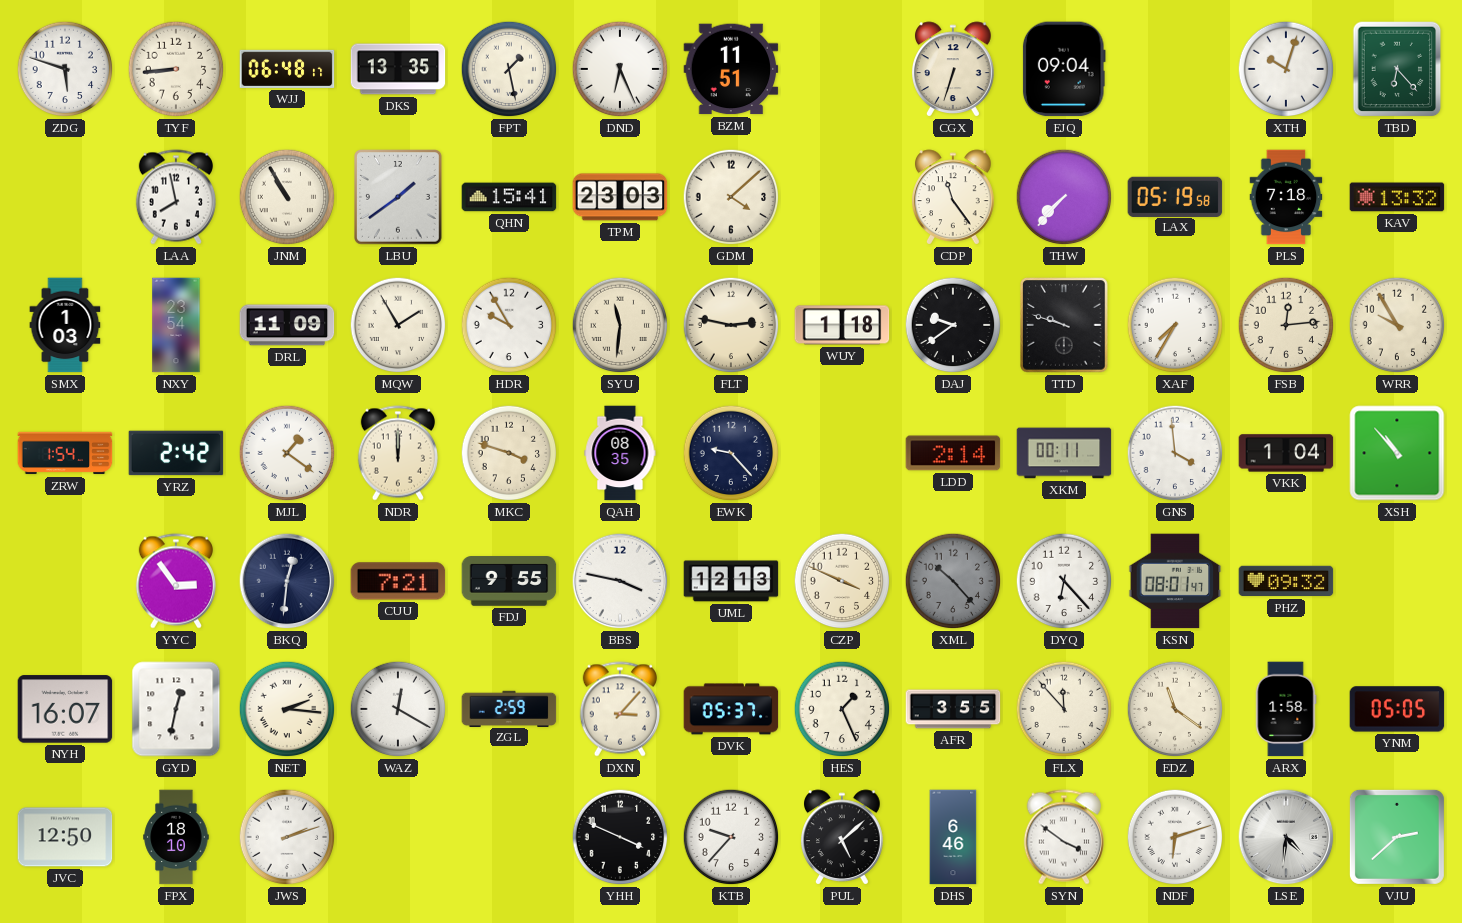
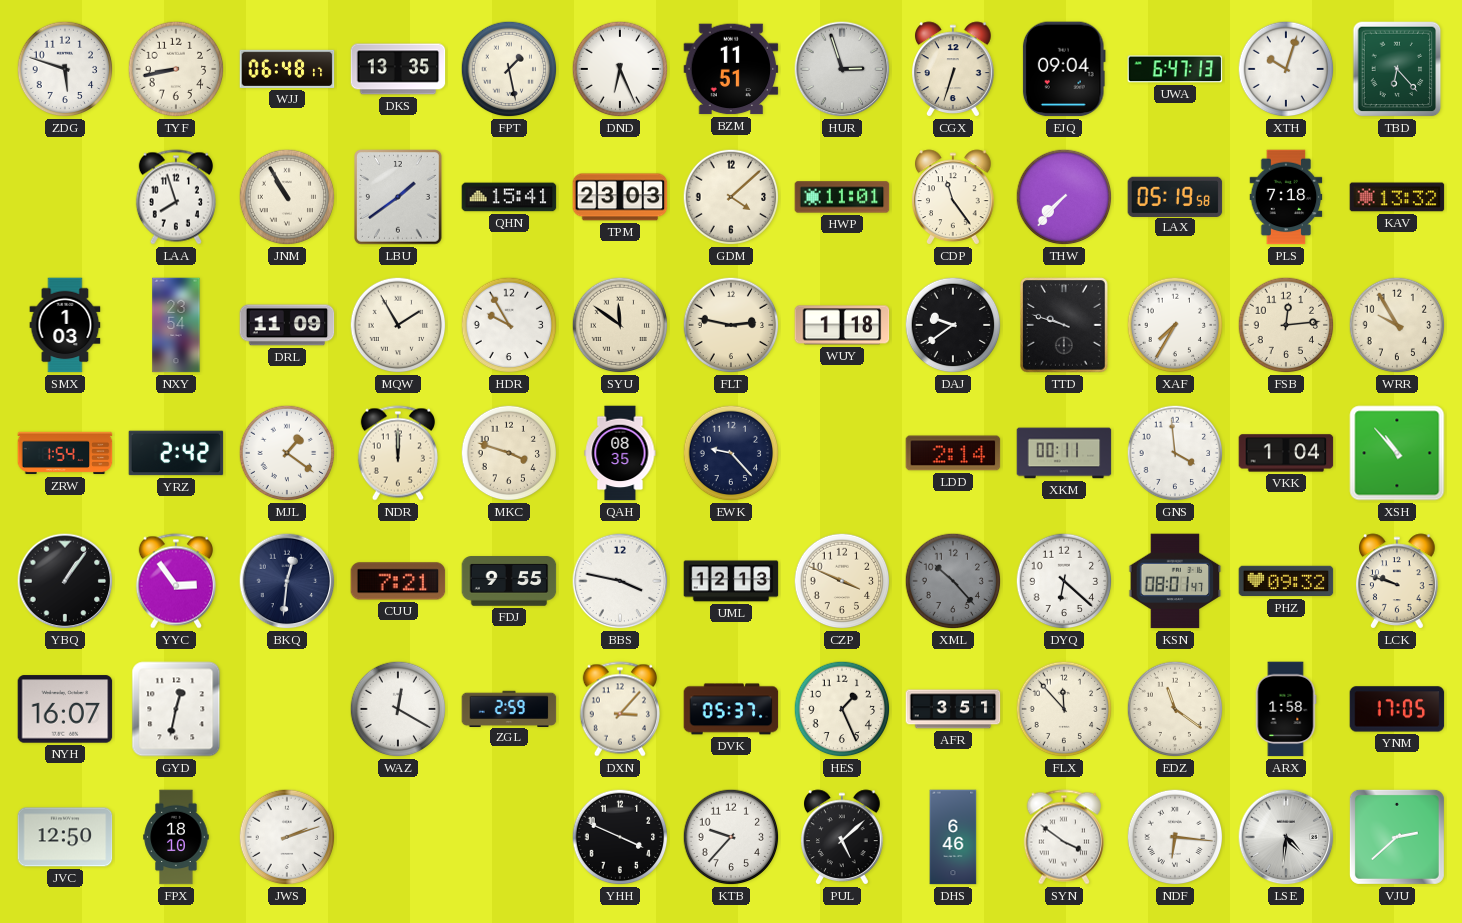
TYF: 8:44 -> 8:43
HUR: none -> 2:57
UWA: none -> 6:47
LAA: 7:58 -> 7:57
HWP: none -> 11:01
SYU: 11:31 -> 11:51
YBQ: none -> 1:06
DYQ: 6:23 -> 6:22
LCK: none -> 9:48
NET: 2:16 -> none
AFR: 3:55 -> 3:51
YNM: 05:05 -> 17:05
NDF: 6:12 -> 6:16
